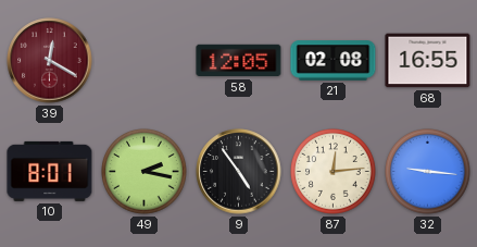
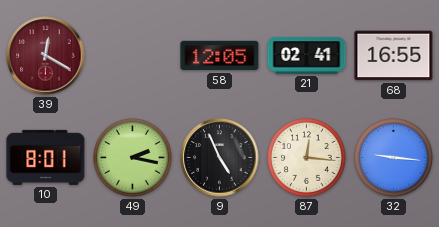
21: 02:08 -> 02:41
9: 4:54 -> 4:56
87: 12:14 -> 12:16
